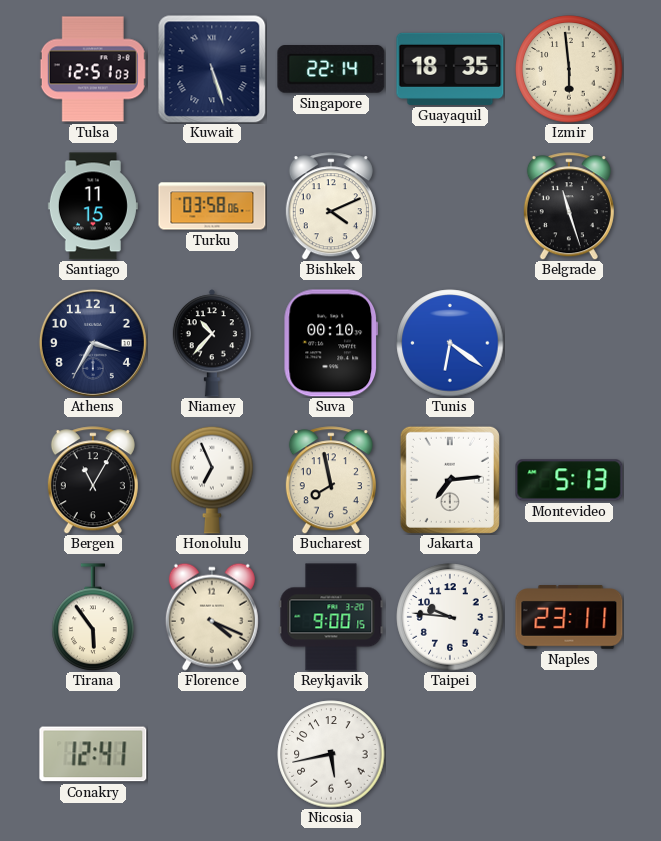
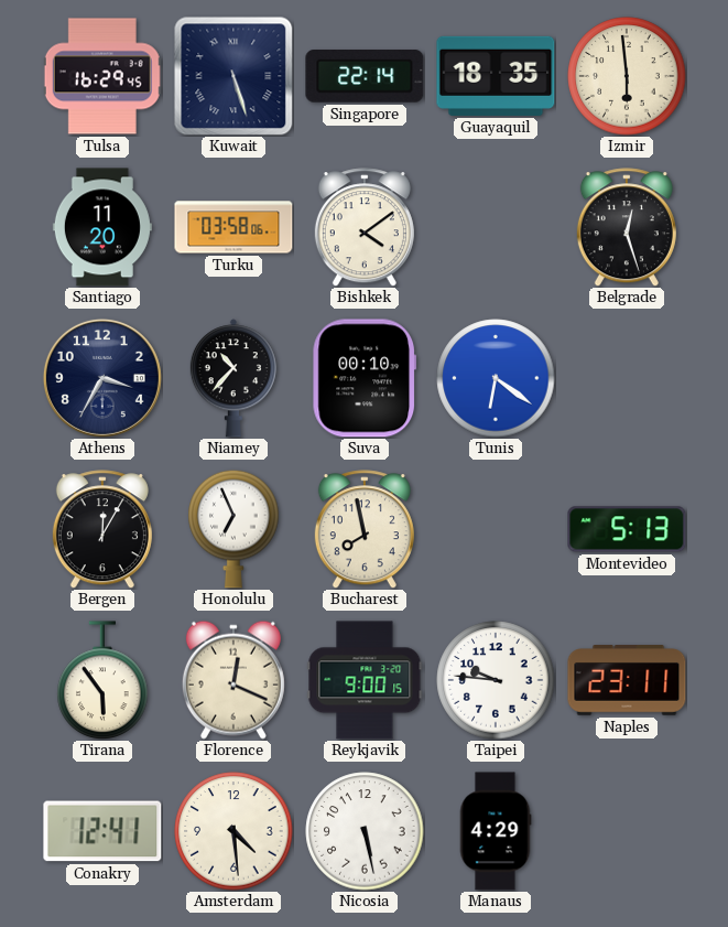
Tulsa: 12:51 -> 16:29
Santiago: 11:15 -> 11:20
Bishkek: 4:11 -> 4:09
Belgrade: 11:27 -> 12:27
Bergen: 11:05 -> 12:05
Jakarta: 7:14 -> none
Florence: 4:19 -> 12:19
Amsterdam: none -> 4:29
Nicosia: 5:43 -> 5:28
Manaus: none -> 4:29
